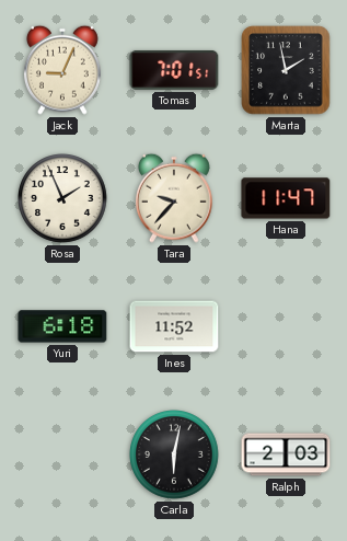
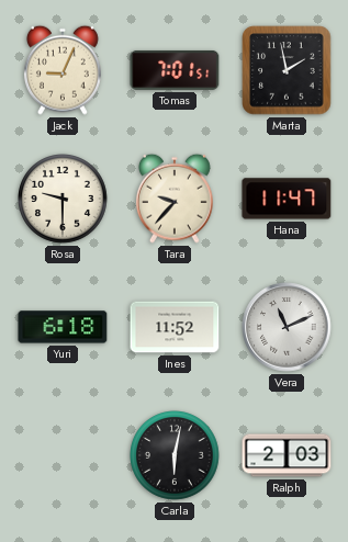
Rosa: 1:56 -> 9:30
Vera: none -> 11:11
